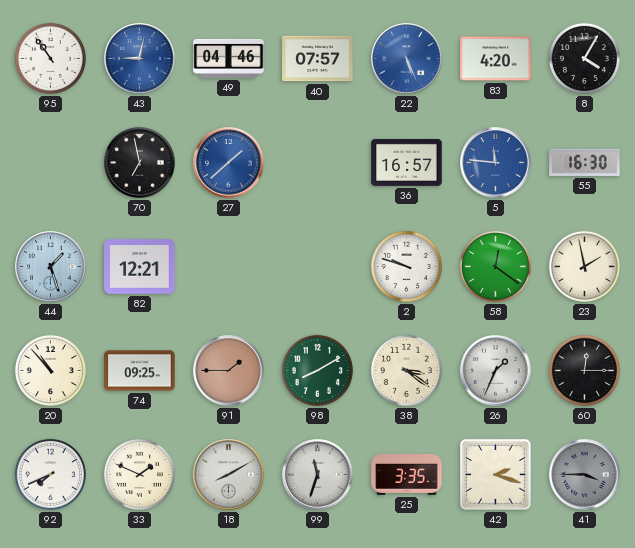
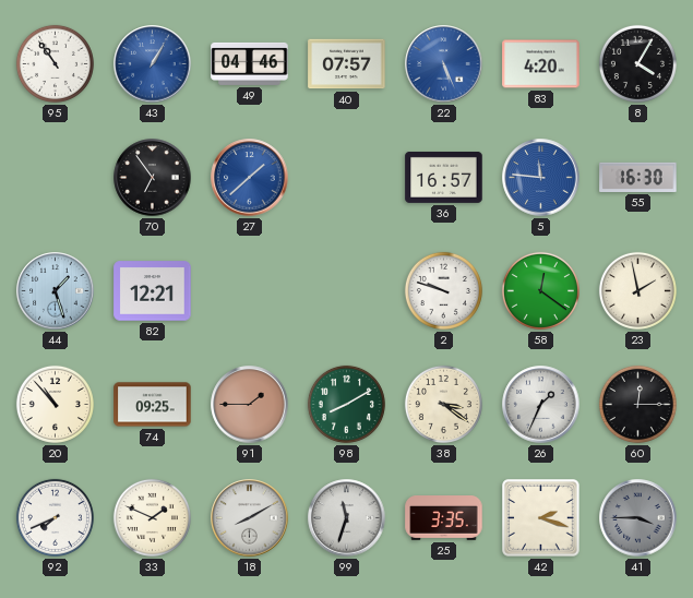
43: 9:02 -> 1:05
70: 6:58 -> 6:54
